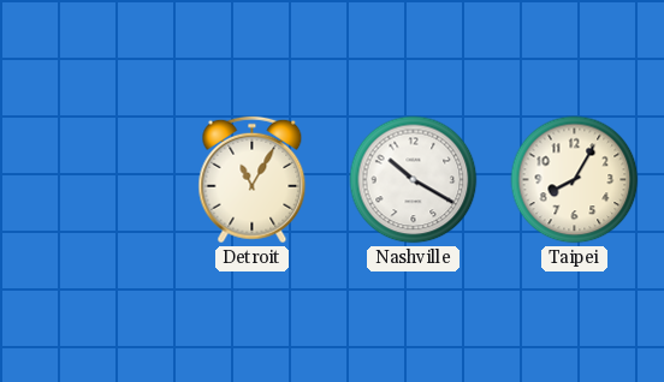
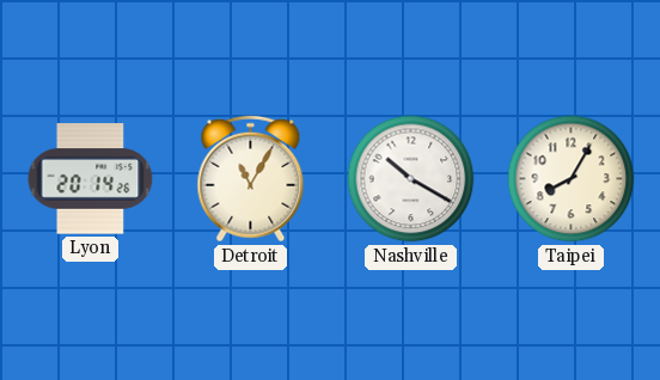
Lyon: none -> 20:14
